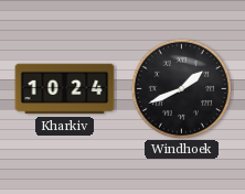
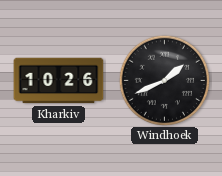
Kharkiv: 10:24 -> 10:26
